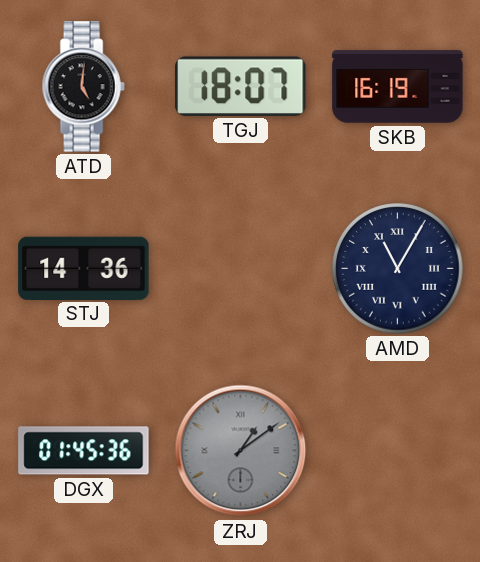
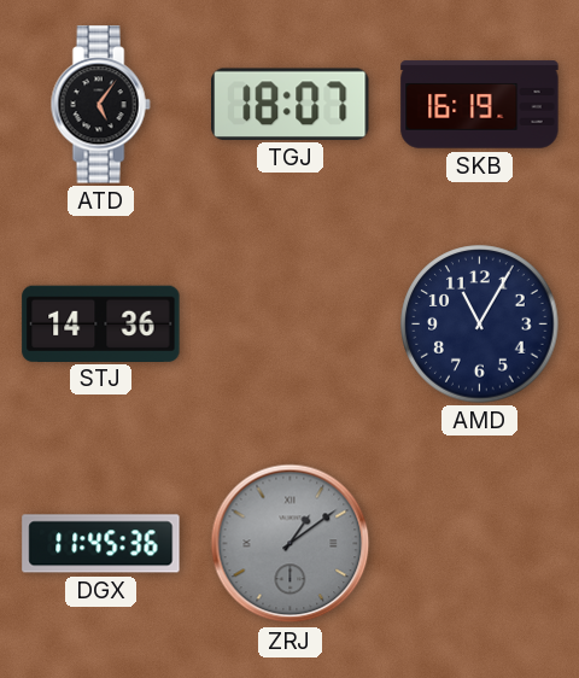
ATD: 5:01 -> 5:06
AMD numerals: Roman -> Arabic
DGX: 01:45 -> 11:45
